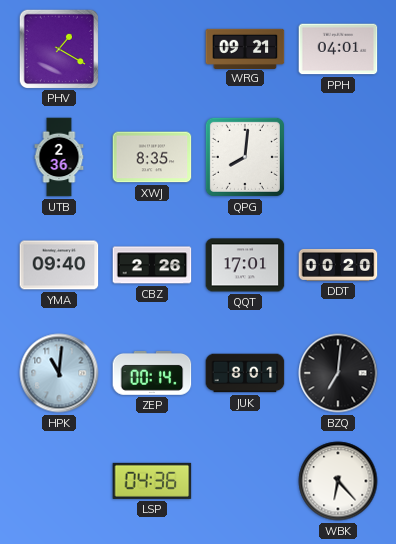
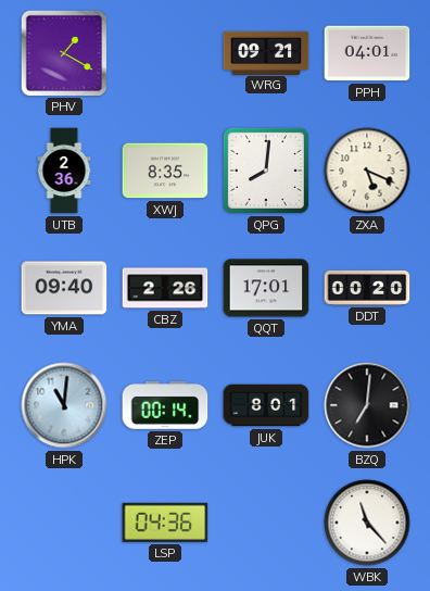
ZXA: none -> 5:19
WBK: 6:23 -> 11:23
